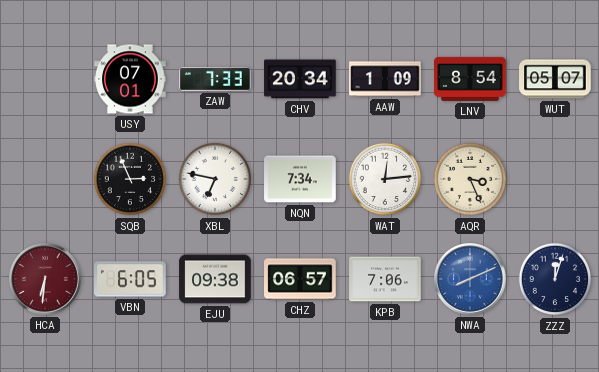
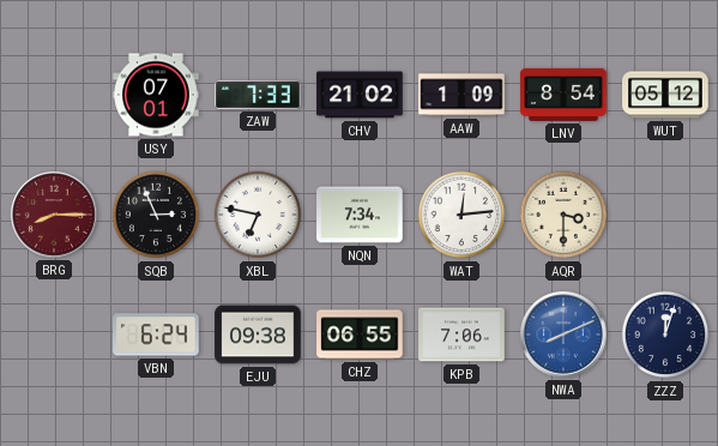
CHV: 20:34 -> 21:02
WUT: 05:07 -> 05:12
BRG: none -> 8:15
AQR: 3:26 -> 3:30
HCA: 6:31 -> none
VBN: 6:05 -> 6:24
CHZ: 06:57 -> 06:55
